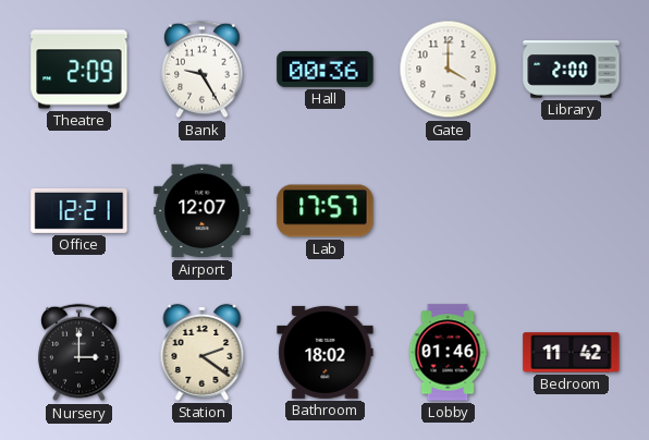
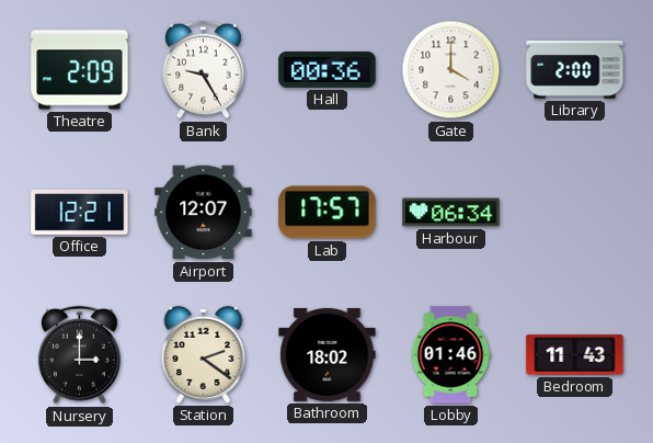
Harbour: none -> 06:34
Bedroom: 11:42 -> 11:43
